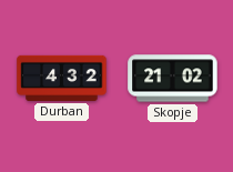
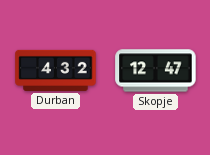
Skopje: 21:02 -> 12:47
